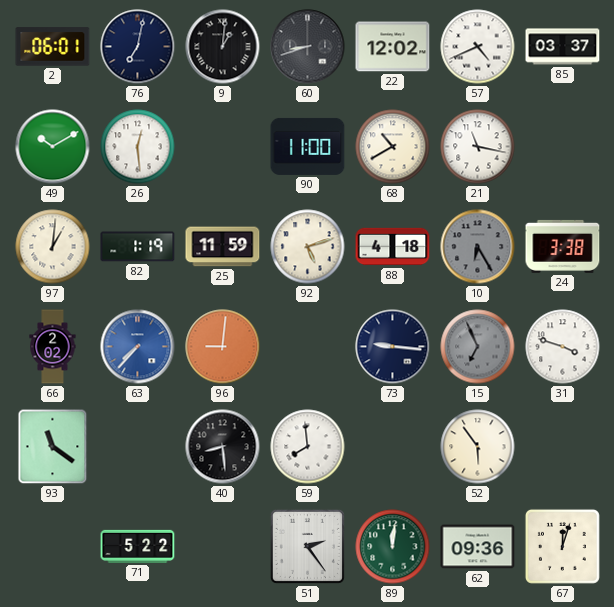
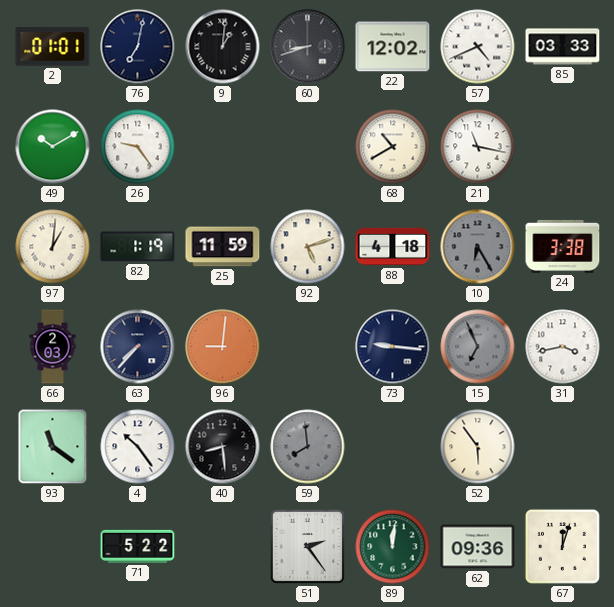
2: 06:01 -> 01:01
85: 03:37 -> 03:33
26: 12:29 -> 9:24
90: 11:00 -> none
66: 2:02 -> 2:03
63 dial: blue -> navy
31: 3:48 -> 3:43
4: none -> 10:24
59 dial: white -> grey
